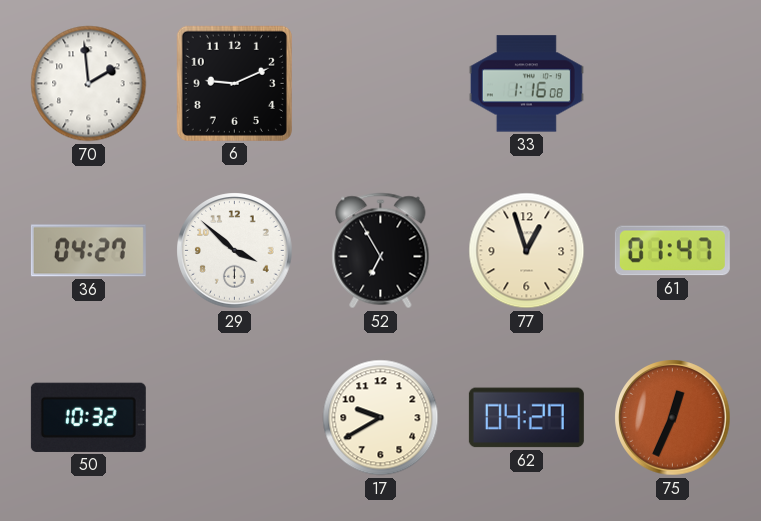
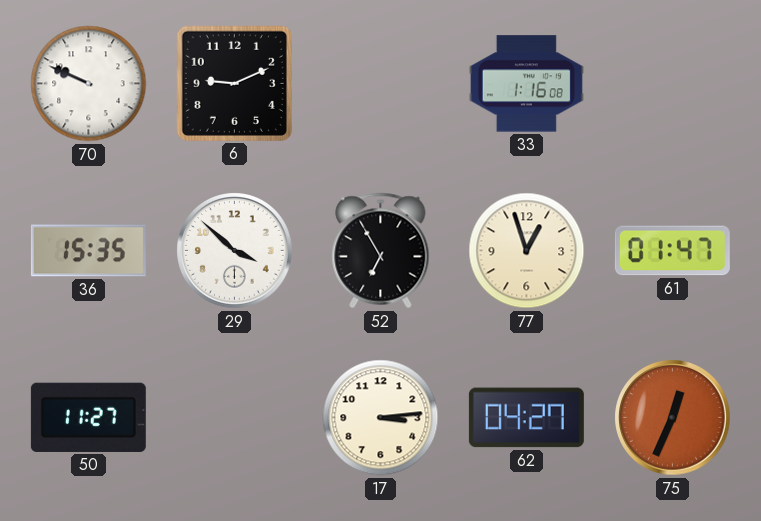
70: 1:59 -> 9:49
36: 04:27 -> 15:35
50: 10:32 -> 11:27
17: 9:40 -> 3:14
